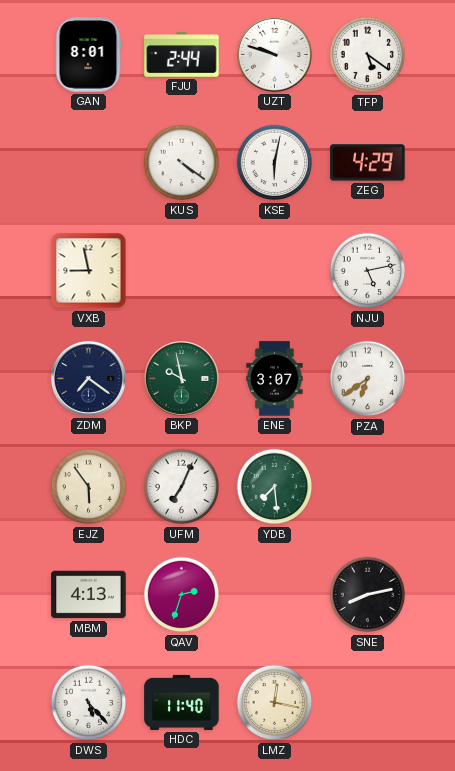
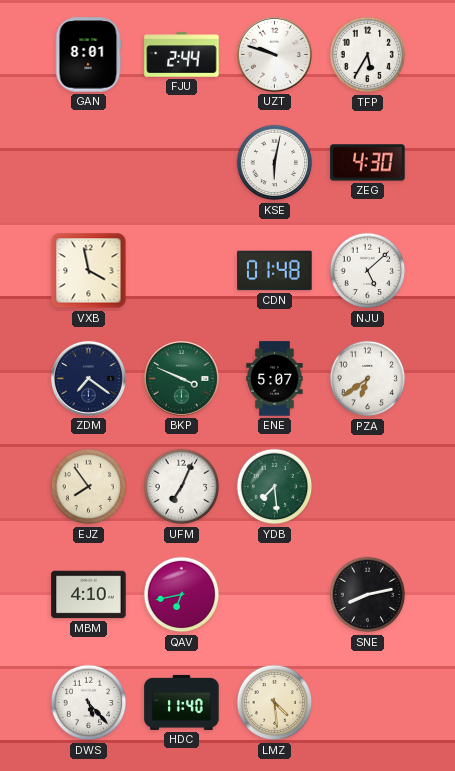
TFP: 5:21 -> 5:35
KUS: 4:21 -> none
ZEG: 4:29 -> 4:30
VXB: 8:58 -> 3:58
CDN: none -> 01:48
NJU: 5:13 -> 5:08
BKP: 9:58 -> 3:49
ENE: 3:07 -> 5:07
EJZ: 5:54 -> 7:54
MBM: 4:13 -> 4:10
QAV: 2:33 -> 6:43
LMZ: 12:17 -> 4:29
